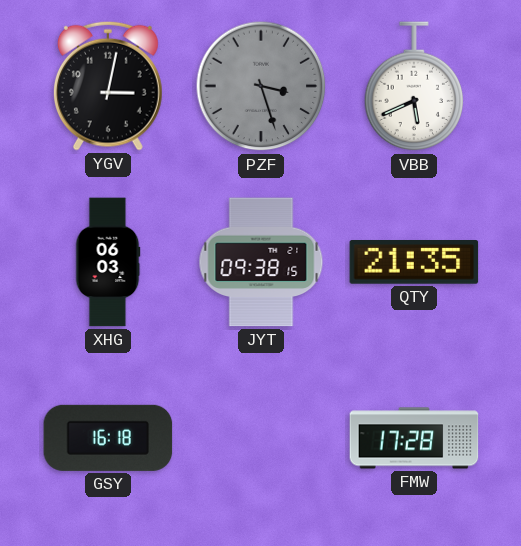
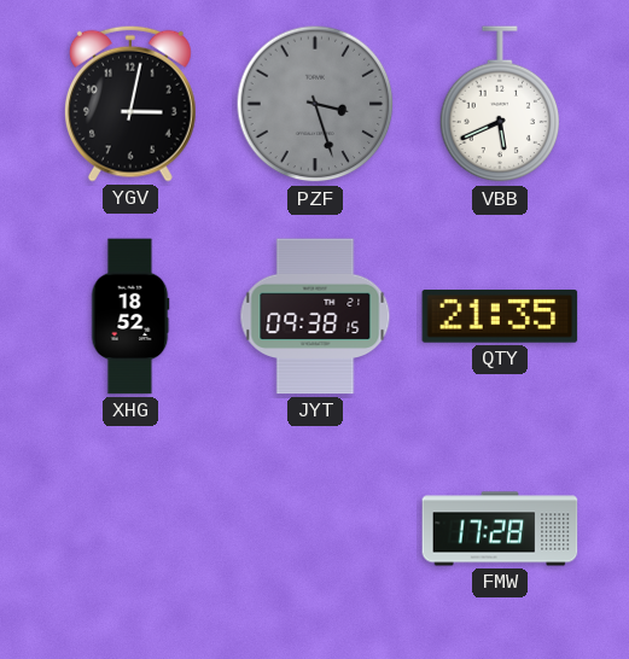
XHG: 06:03 -> 18:52
GSY: 16:18 -> none
